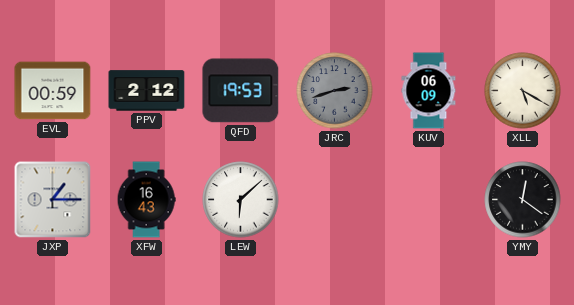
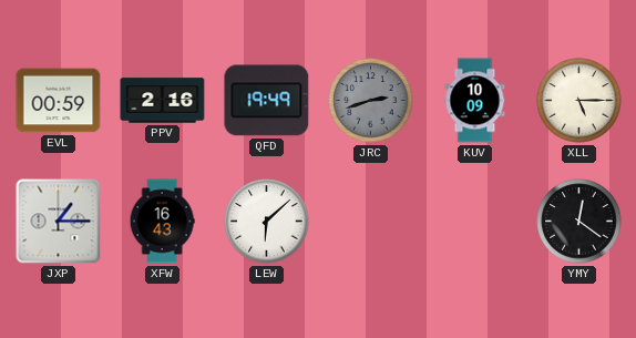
PPV: 2:12 -> 2:16
QFD: 19:53 -> 19:49
KUV: 06:09 -> 10:09
XLL: 5:20 -> 5:15
